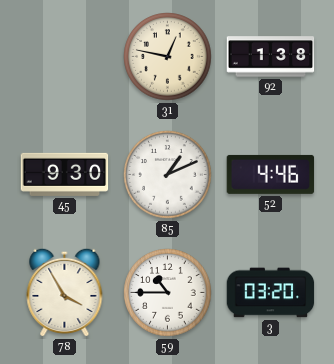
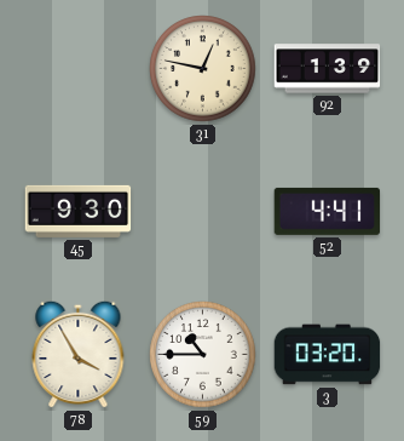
92: 1:38 -> 1:39
85: 1:11 -> none
52: 4:46 -> 4:41
